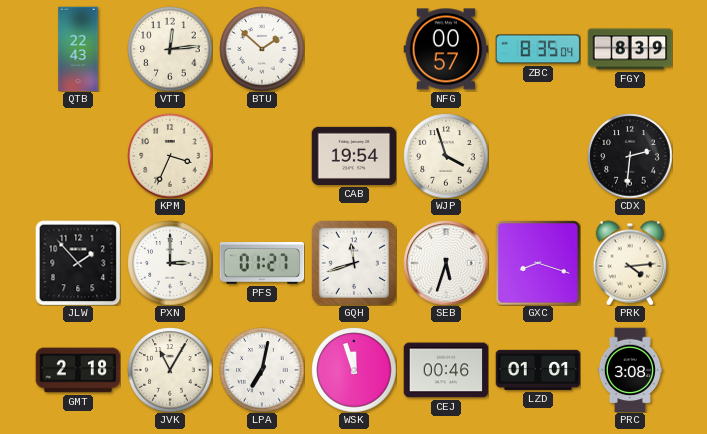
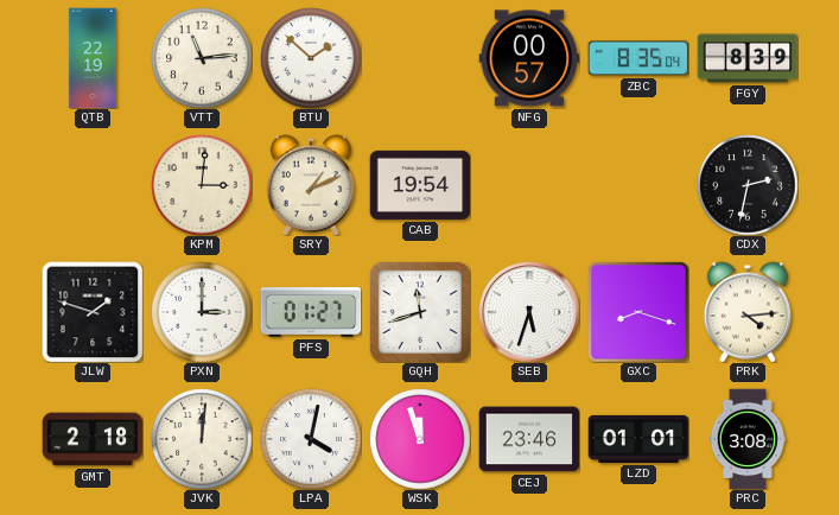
QTB: 22:43 -> 22:19
VTT: 12:14 -> 11:14
KPM: 3:34 -> 3:01
SRY: none -> 1:11
WJP: 3:57 -> none
CDX: 2:31 -> 2:32
JLW: 1:53 -> 1:48
JVK: 11:05 -> 12:01
LPA: 7:02 -> 4:02
CEJ: 00:46 -> 23:46
